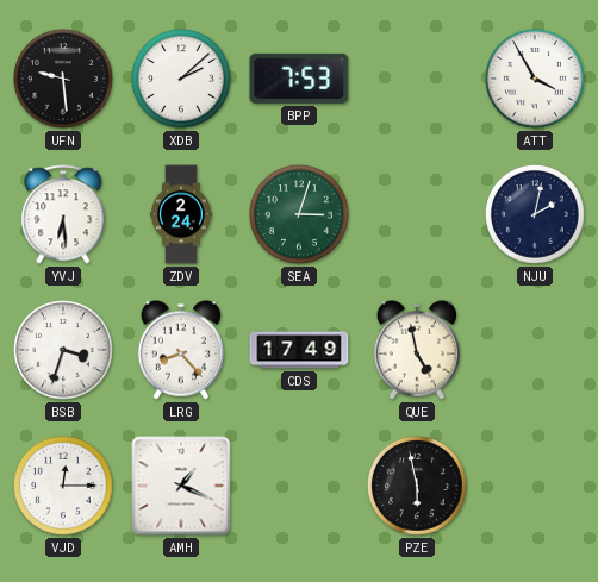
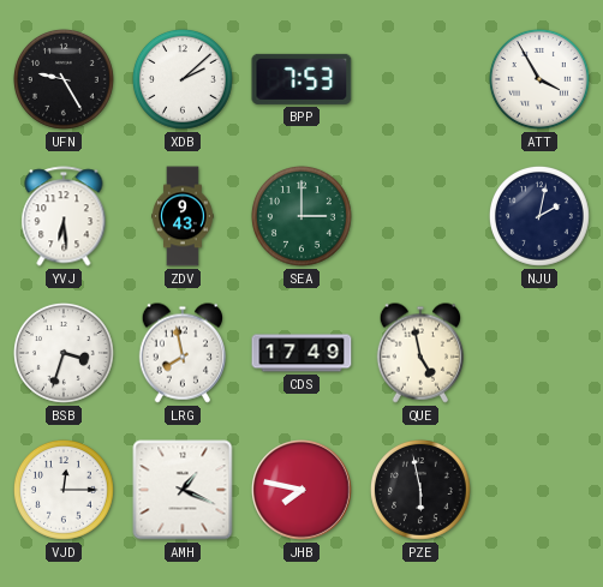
UFN: 9:29 -> 9:25
ZDV: 2:24 -> 9:43
SEA: 3:03 -> 3:00
LRG: 8:23 -> 7:58
JHB: none -> 7:47
